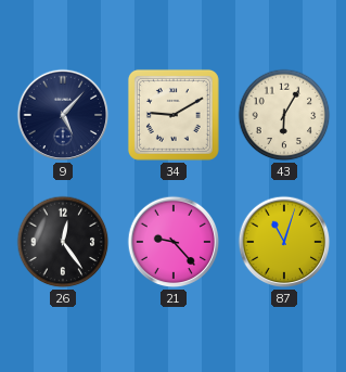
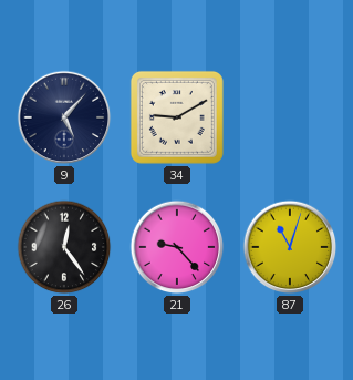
43: 6:05 -> none
